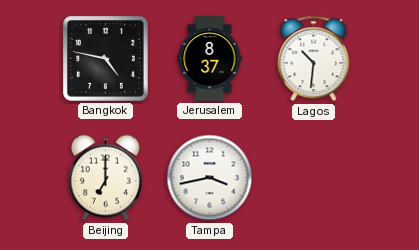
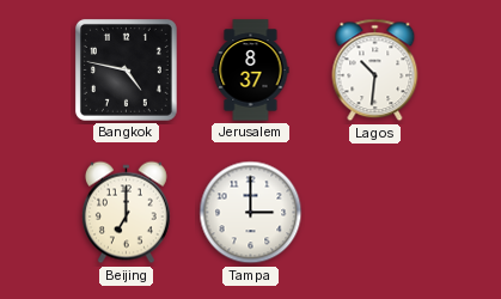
Tampa: 3:43 -> 3:00
